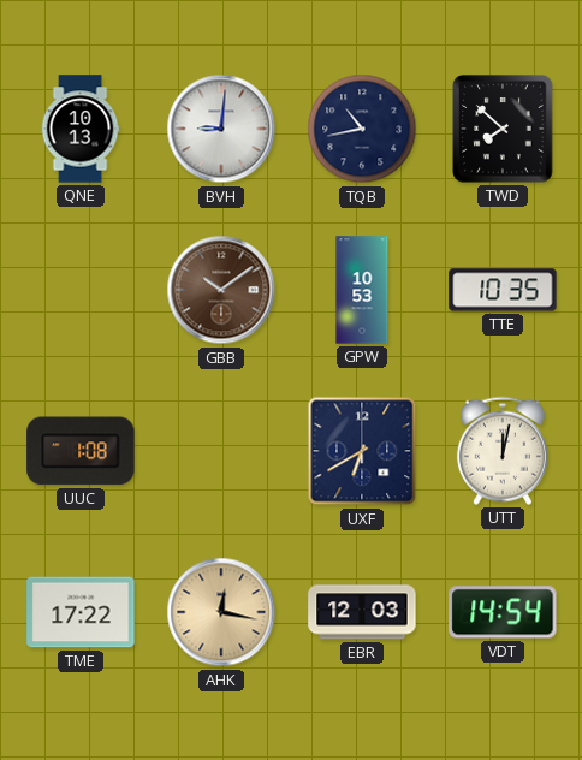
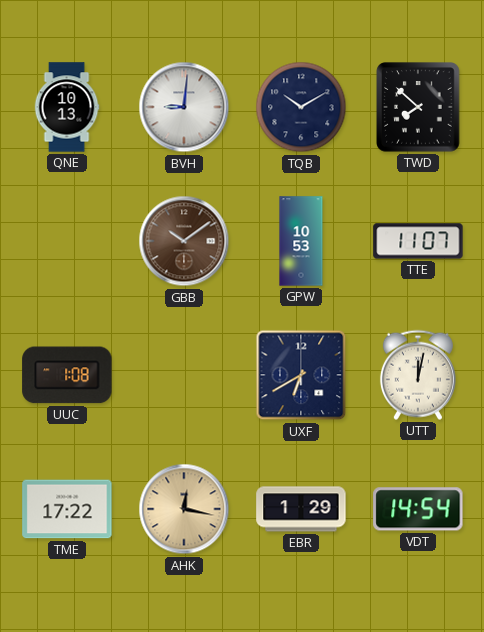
TQB: 10:43 -> 10:10
TTE: 10:35 -> 11:07
EBR: 12:03 -> 1:29
